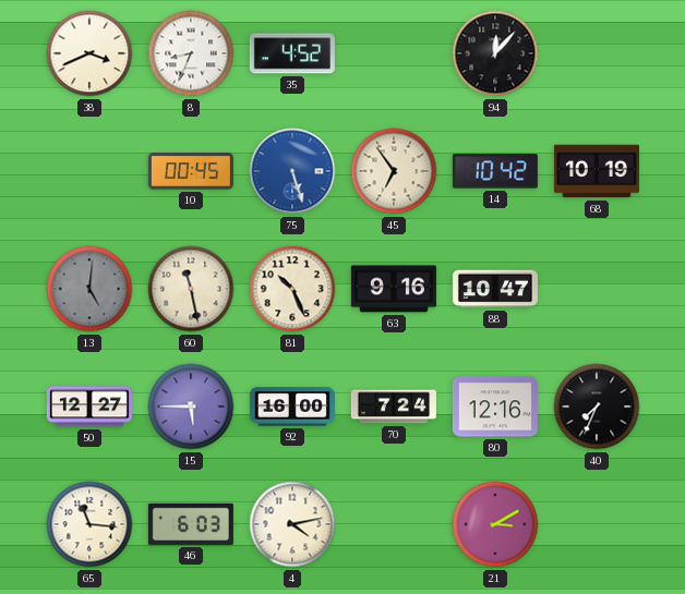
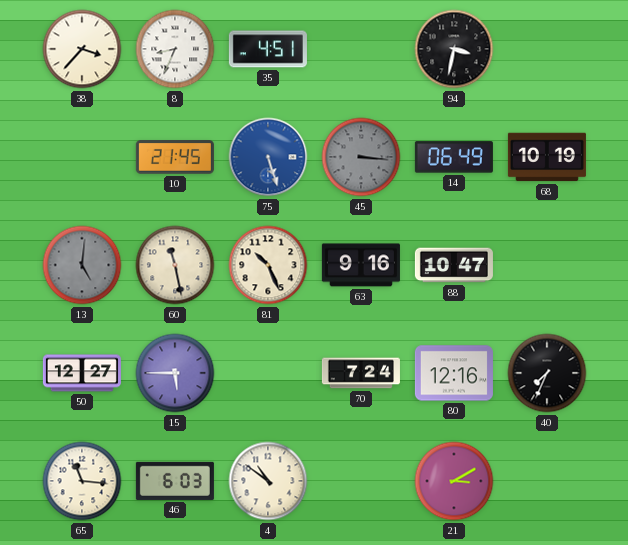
38: 3:41 -> 3:37
35: 4:52 -> 4:51
94: 12:07 -> 3:32
10: 00:45 -> 21:45
45: 6:54 -> 3:16
45 dial: cream -> grey
14: 10:42 -> 06:49
92: 16:00 -> none
4: 4:13 -> 10:51
